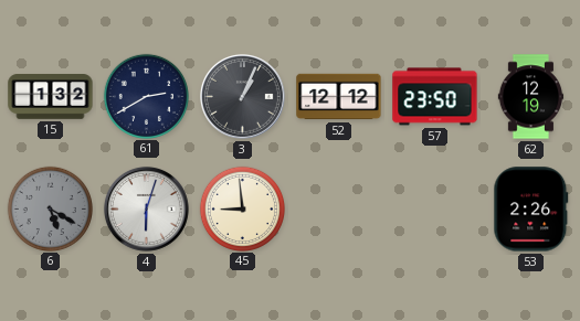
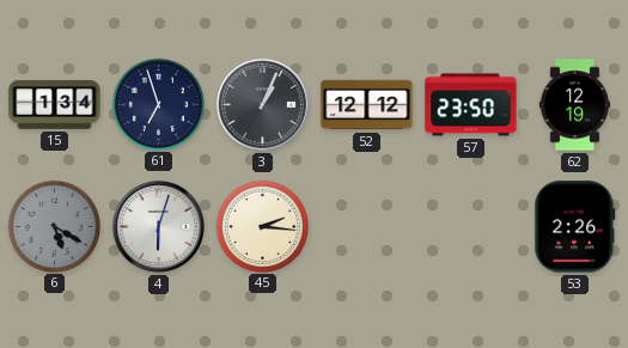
15: 1:32 -> 1:34
61: 2:40 -> 6:57
45: 8:59 -> 2:16
